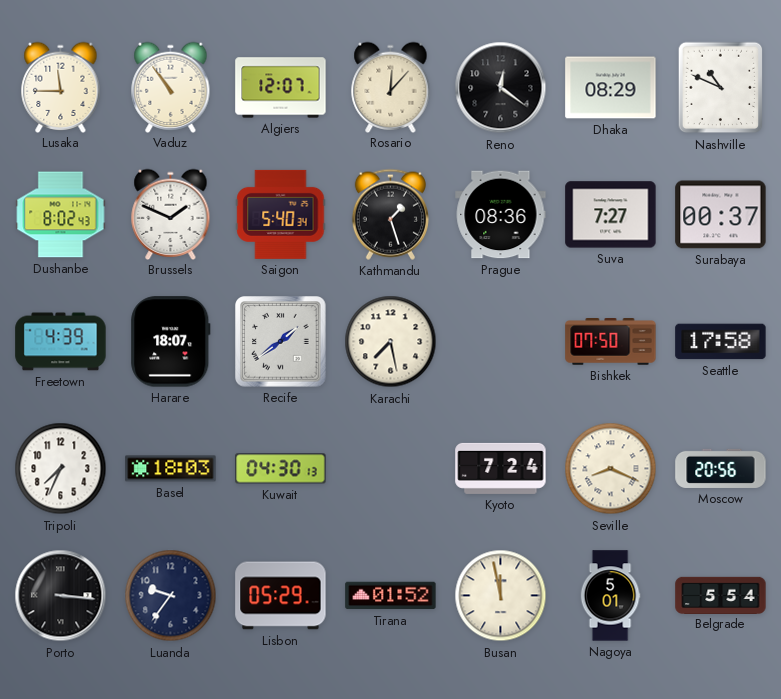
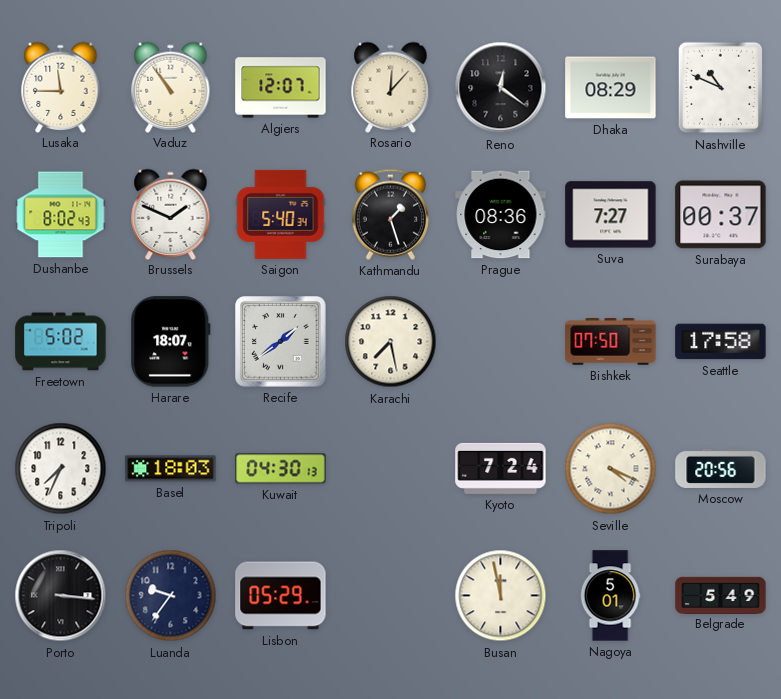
Freetown: 4:39 -> 5:02
Seville: 8:19 -> 4:19
Tirana: 01:52 -> none
Belgrade: 5:54 -> 5:49
